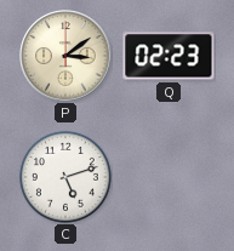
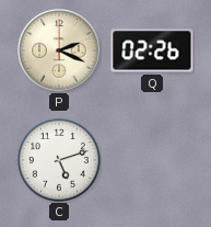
P: 3:09 -> 2:19
Q: 02:23 -> 02:26
